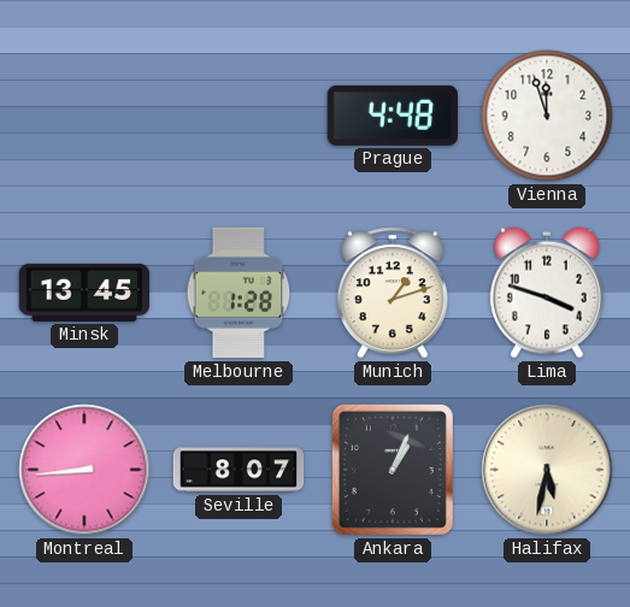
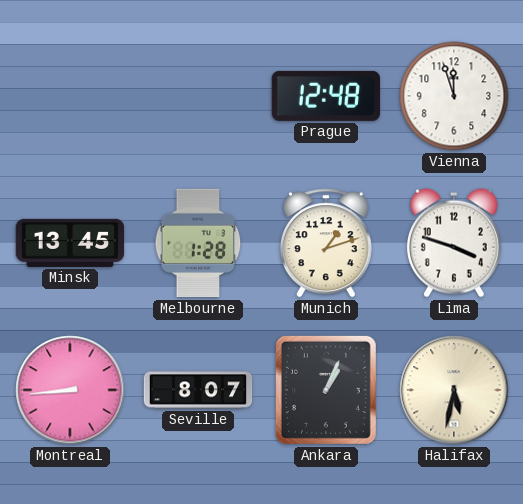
Prague: 4:48 -> 12:48
